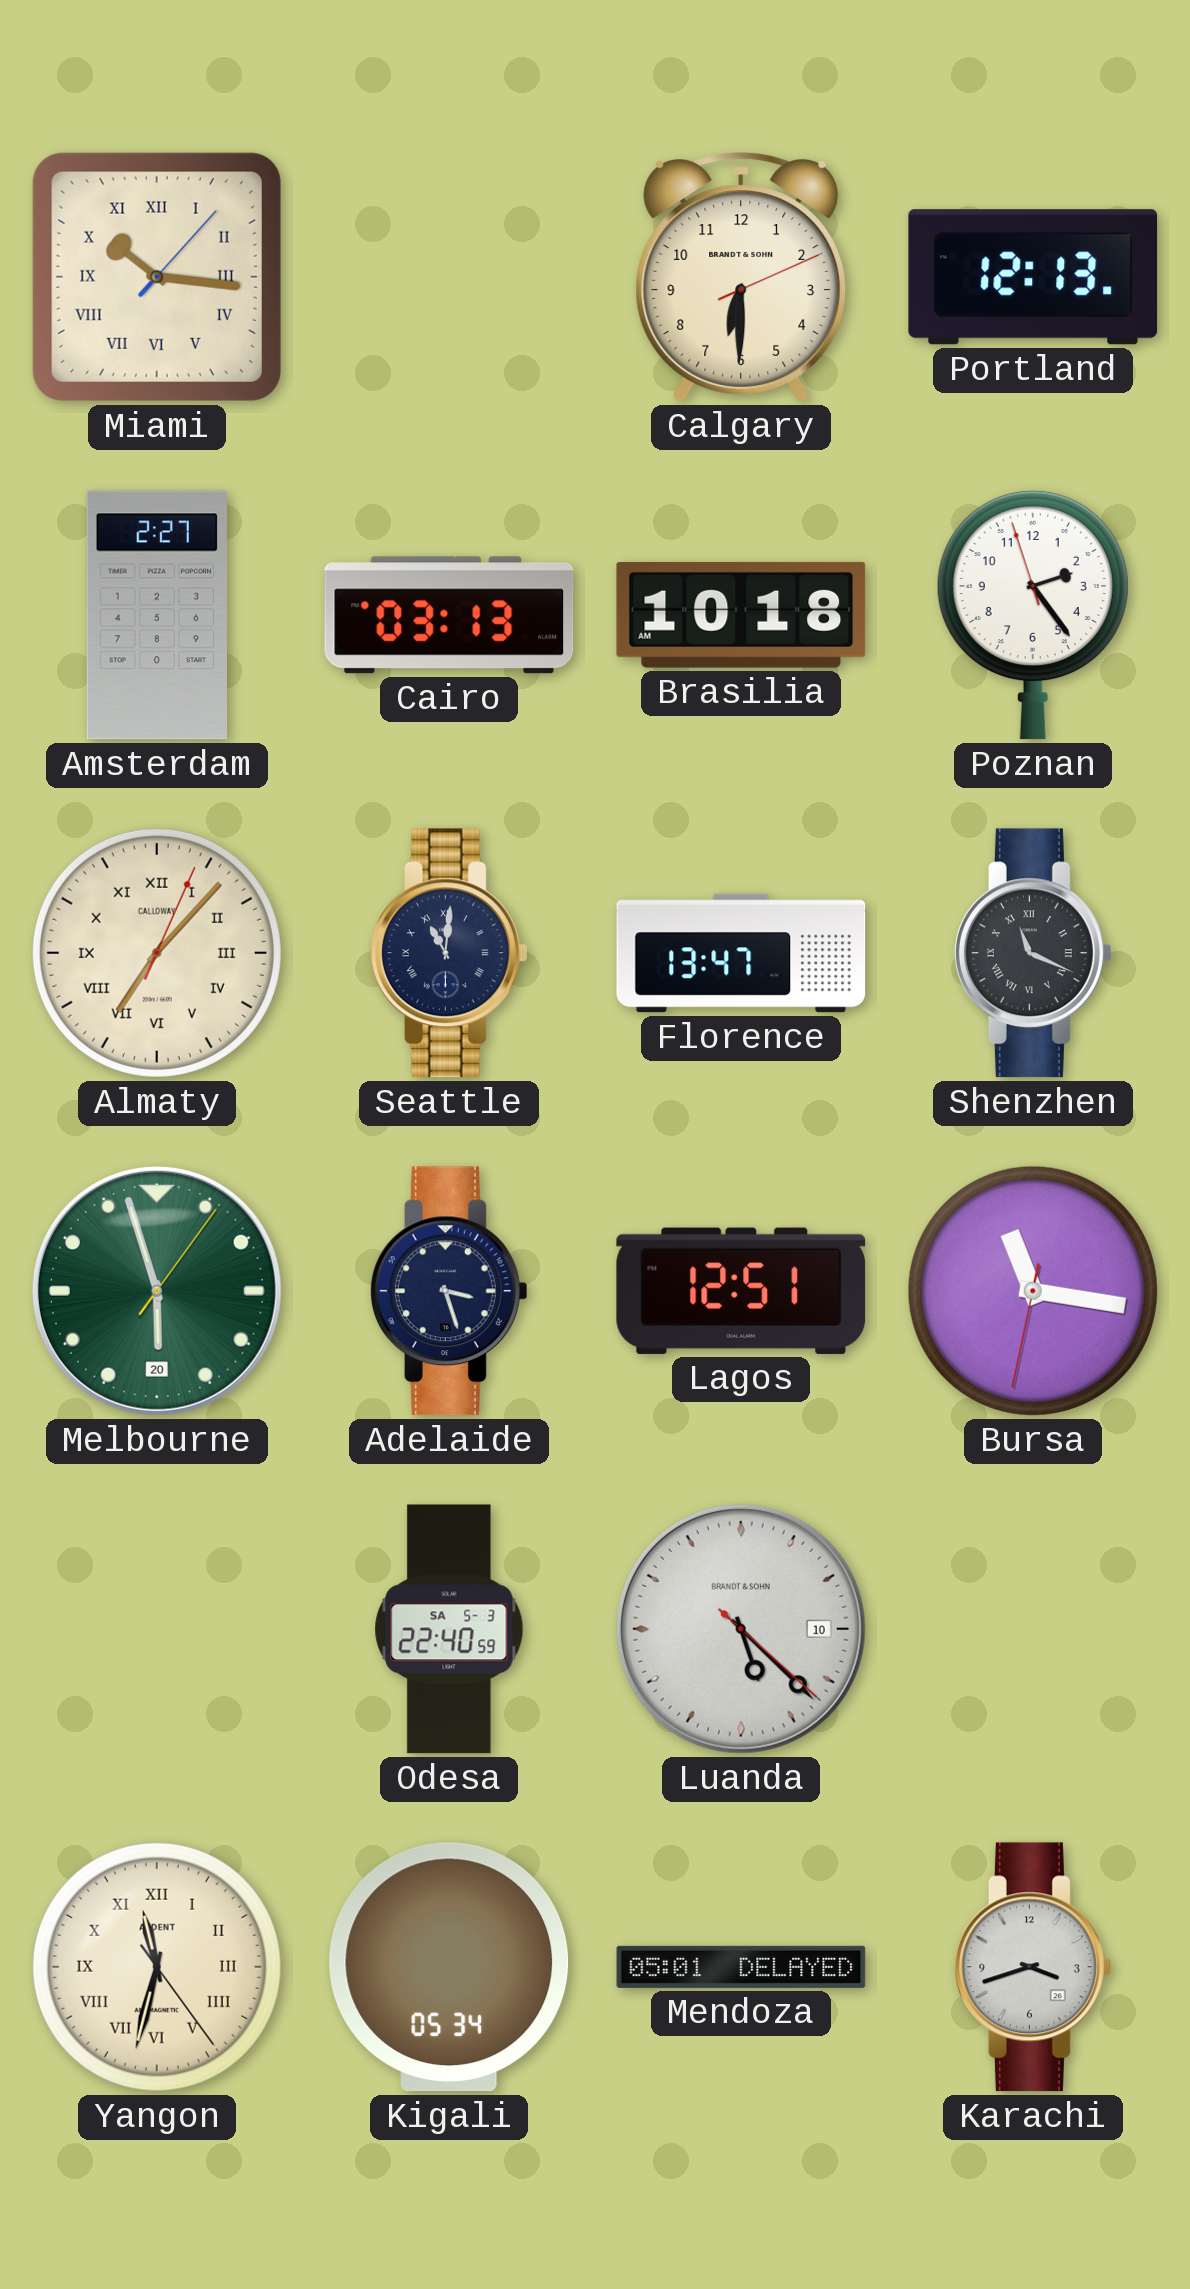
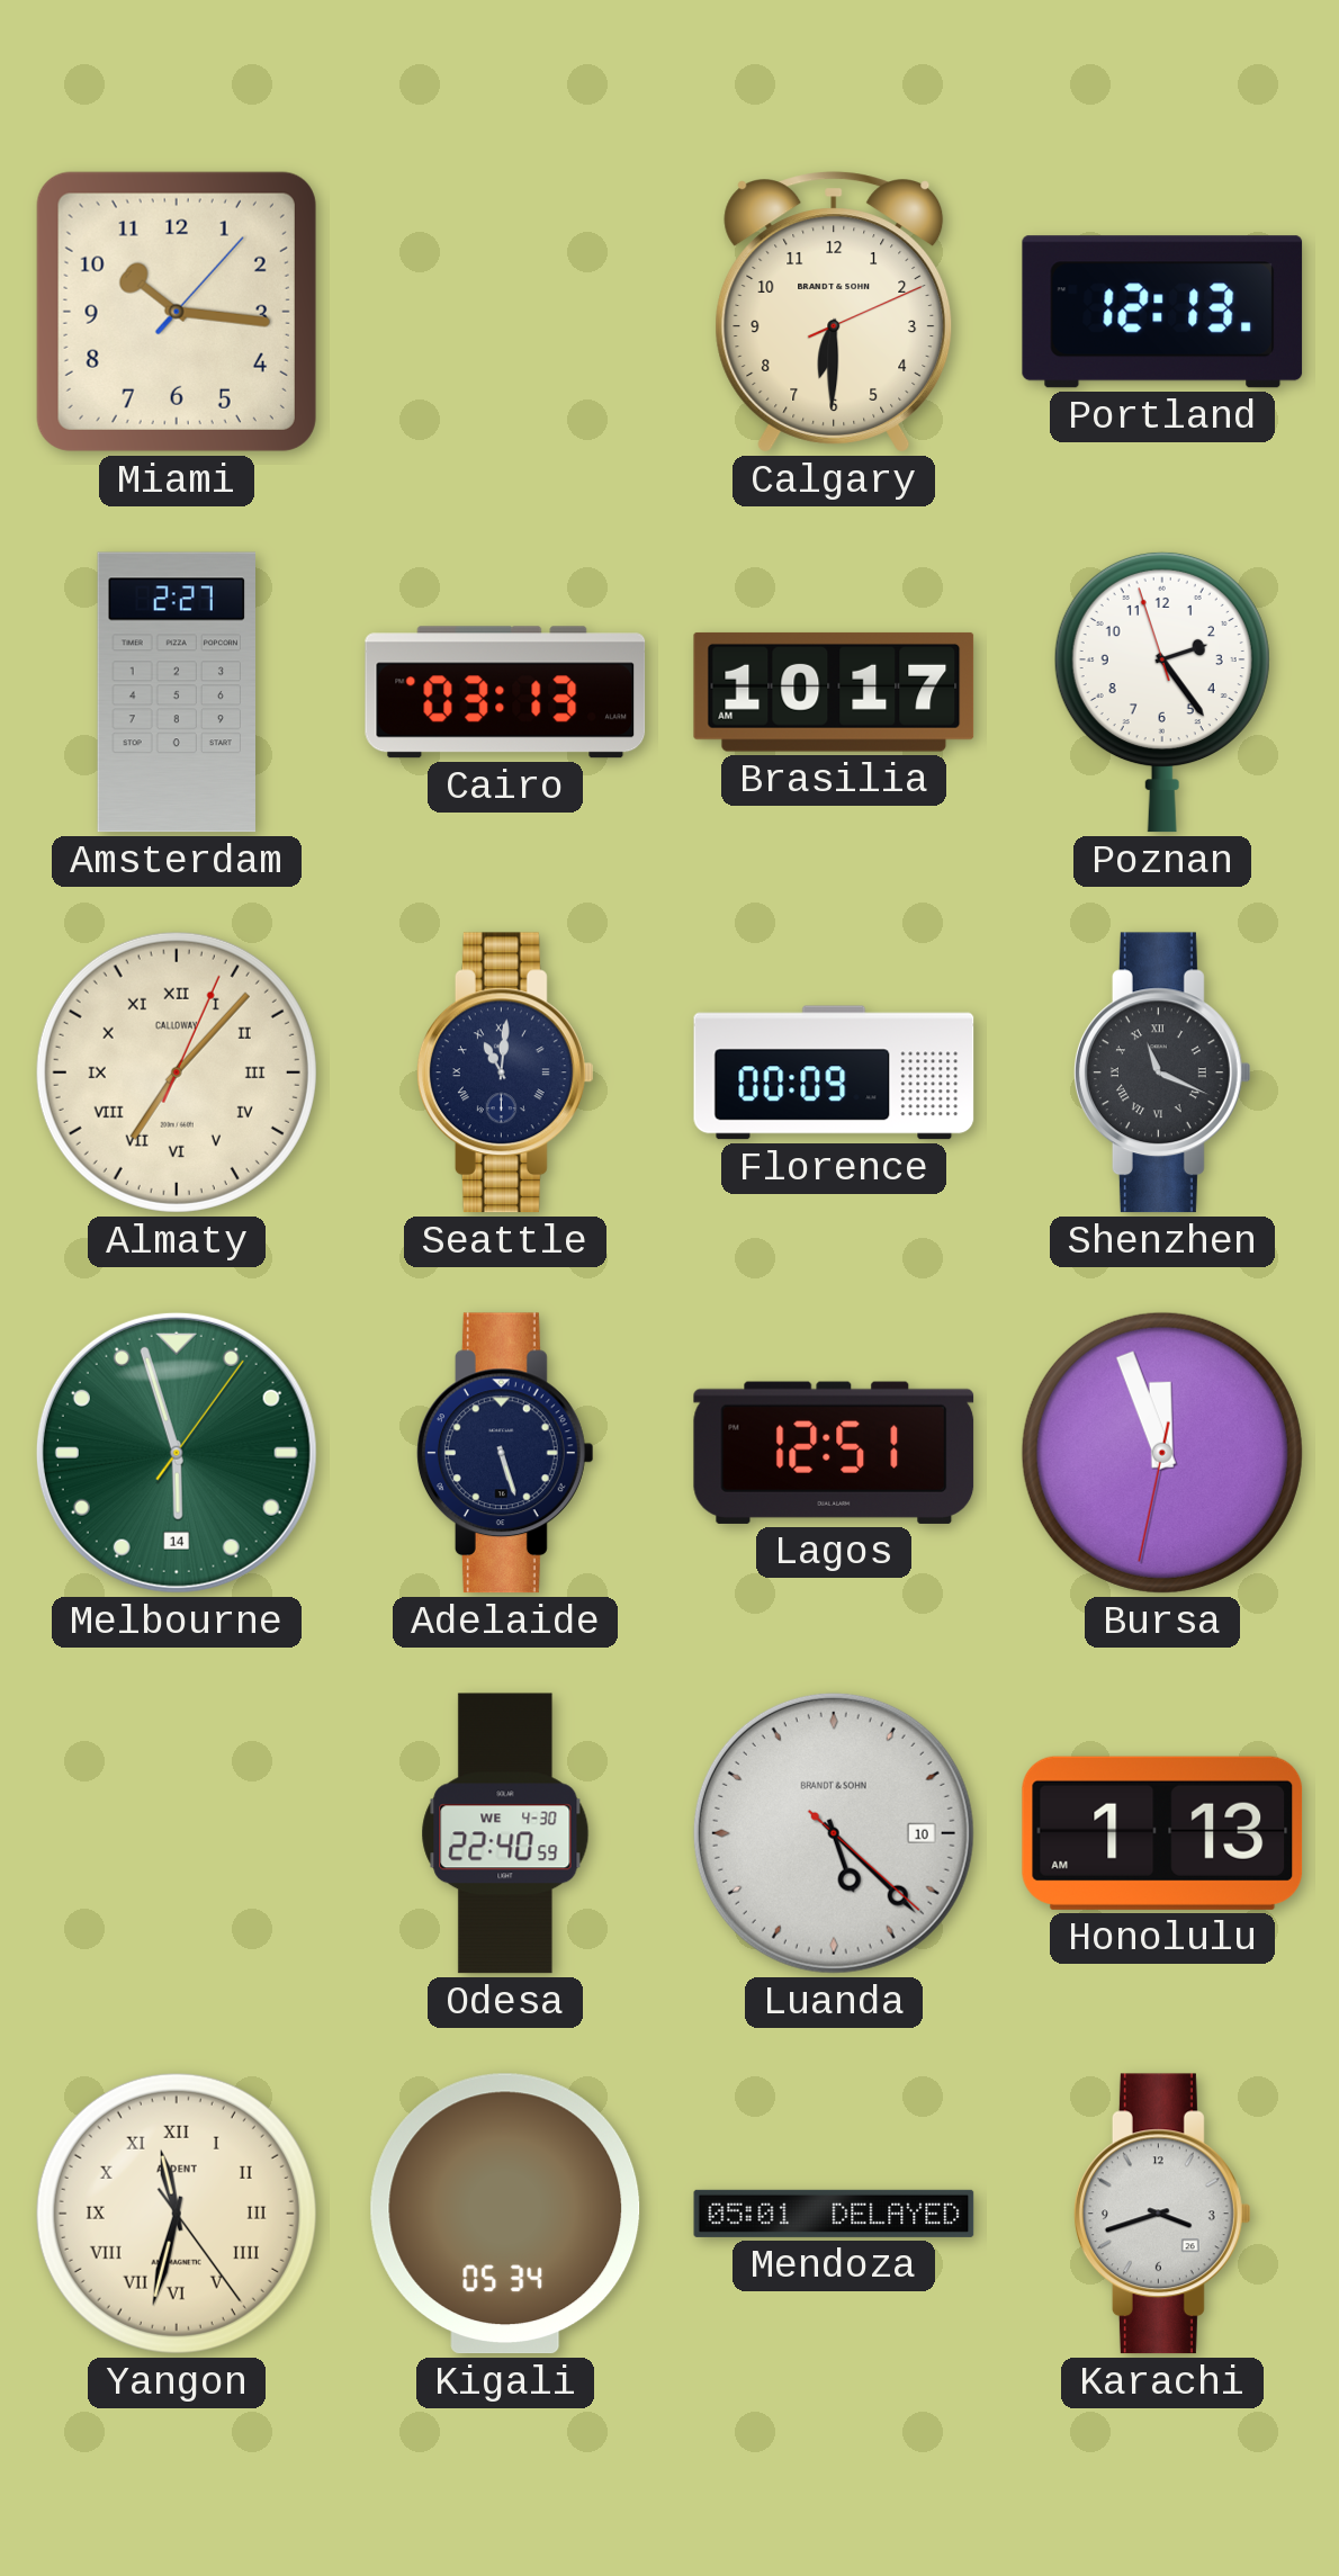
Miami numerals: Roman -> Arabic
Brasilia: 10:18 -> 10:17
Florence: 13:47 -> 00:09
Melbourne date: 20 -> 14
Adelaide: 3:27 -> 5:27
Bursa: 11:16 -> 11:56
Odesa date: SA 5-3 -> WE 4-30
Honolulu: none -> 1:13
